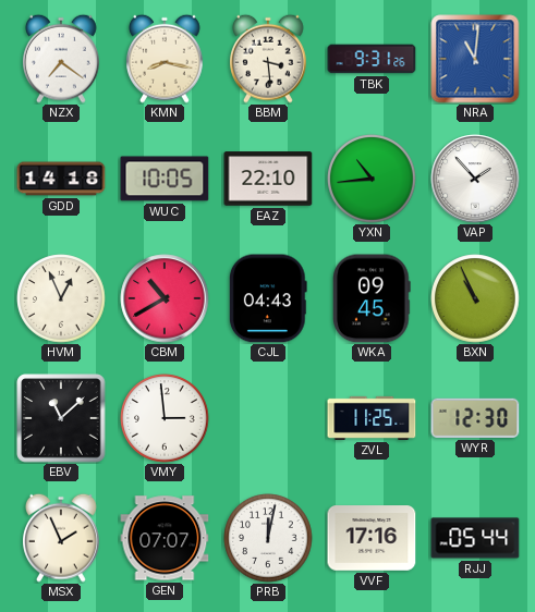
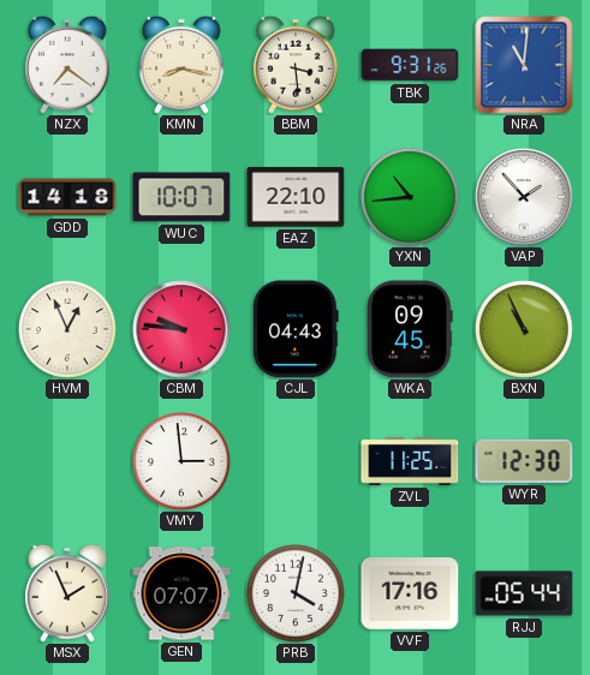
WUC: 10:05 -> 10:07
CBM: 10:40 -> 9:46
EBV: 11:08 -> none
PRB: 12:02 -> 4:02
